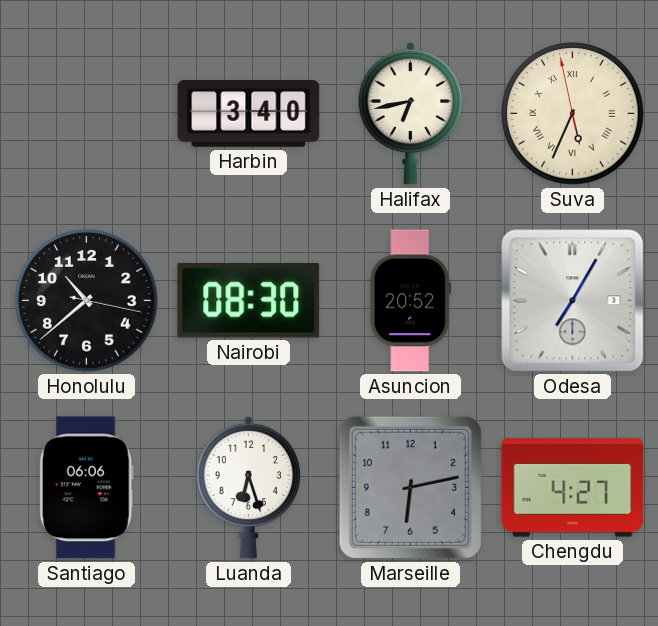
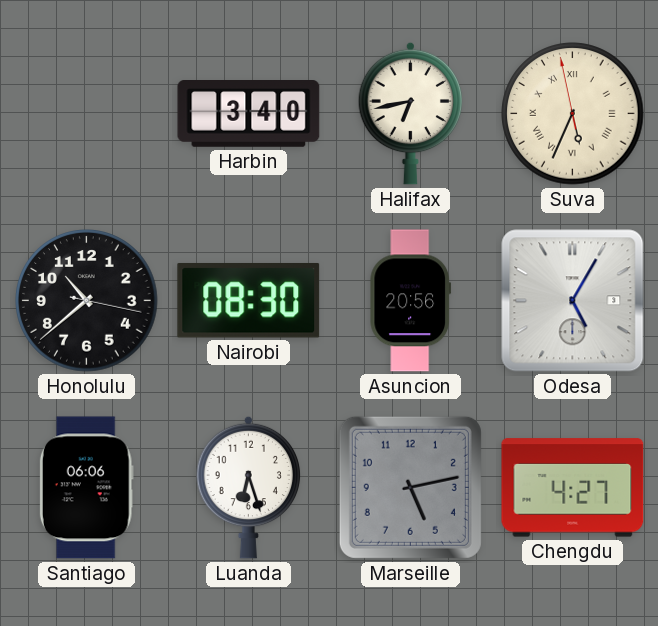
Asuncion: 20:52 -> 20:56
Odesa: 7:05 -> 5:05
Marseille: 6:13 -> 5:13
